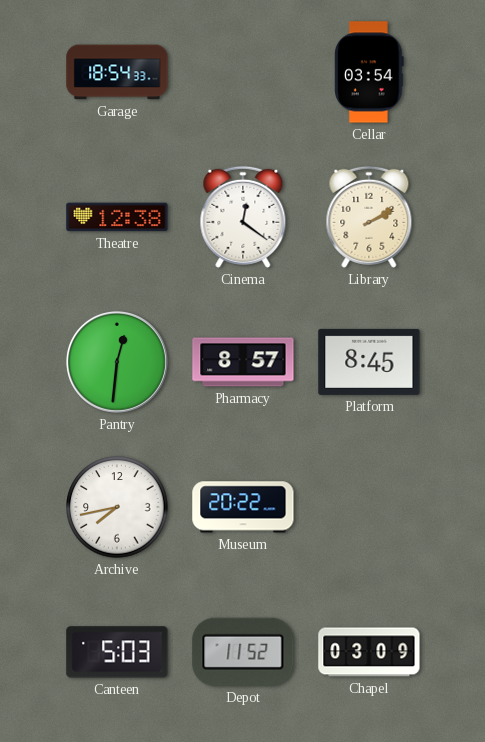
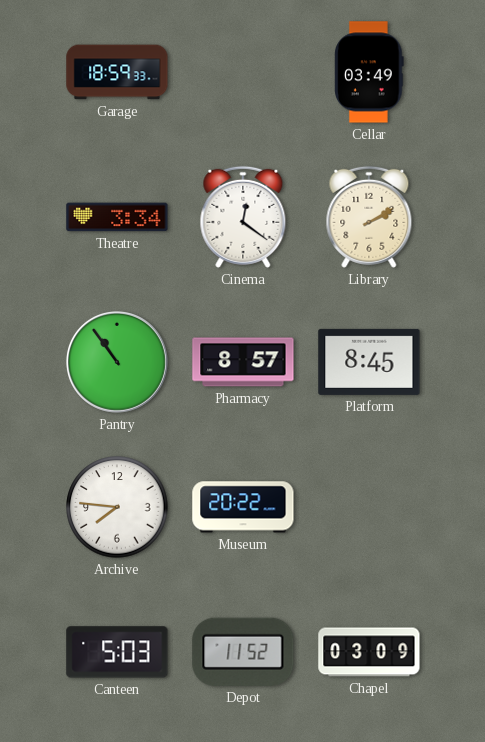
Garage: 18:54 -> 18:59
Cellar: 03:54 -> 03:49
Theatre: 12:38 -> 3:34
Pantry: 12:31 -> 10:54
Archive: 7:43 -> 7:46
